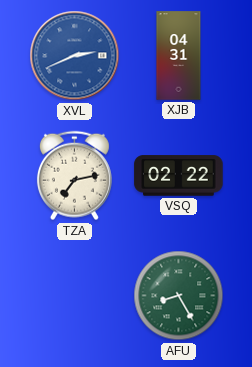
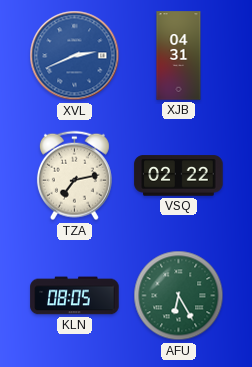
KLN: none -> 08:05
AFU: 8:25 -> 6:25
